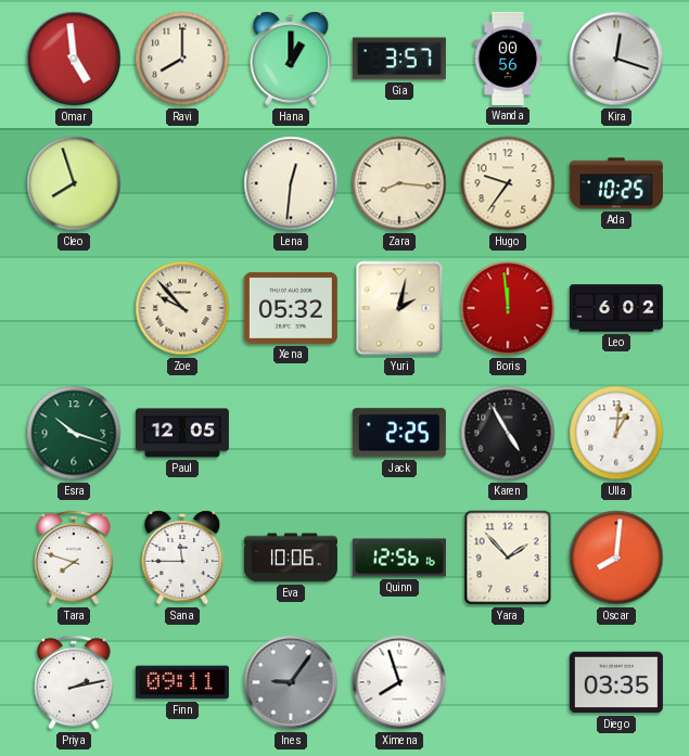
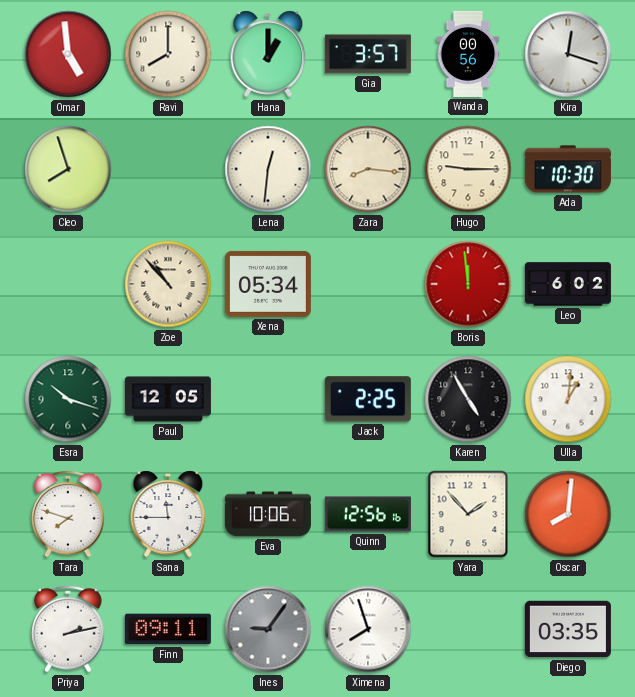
Hugo: 9:36 -> 9:15
Ada: 10:25 -> 10:30
Zoe: 9:53 -> 10:53
Xena: 05:32 -> 05:34
Yuri: 2:02 -> none
